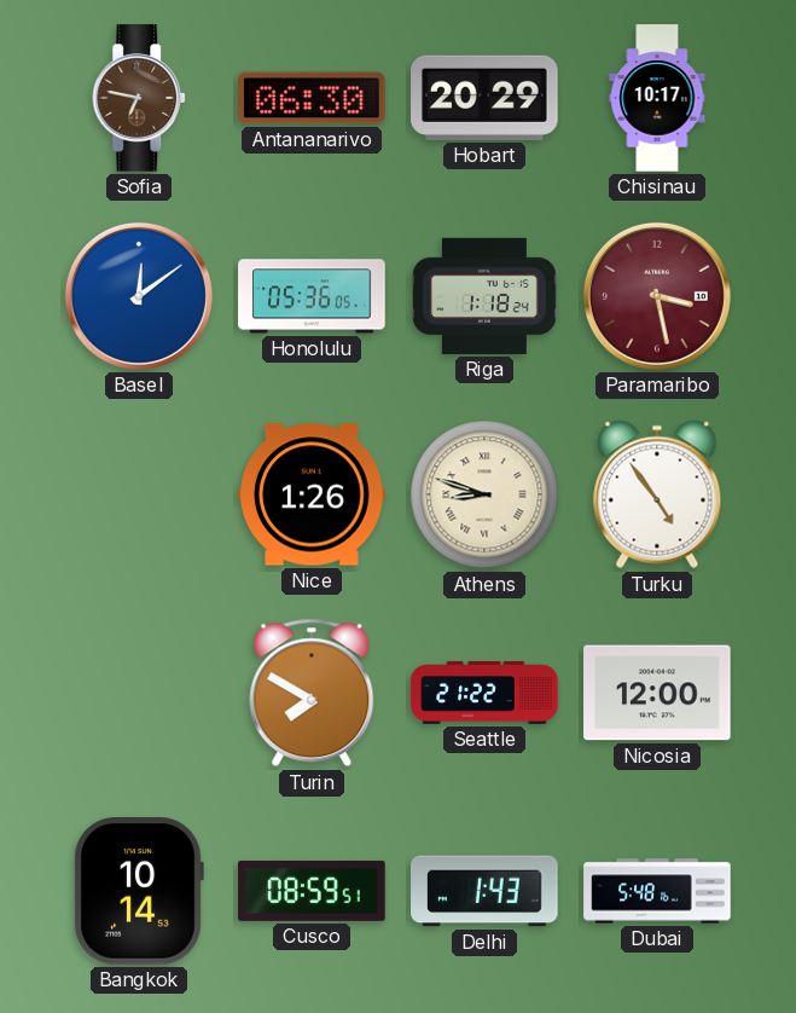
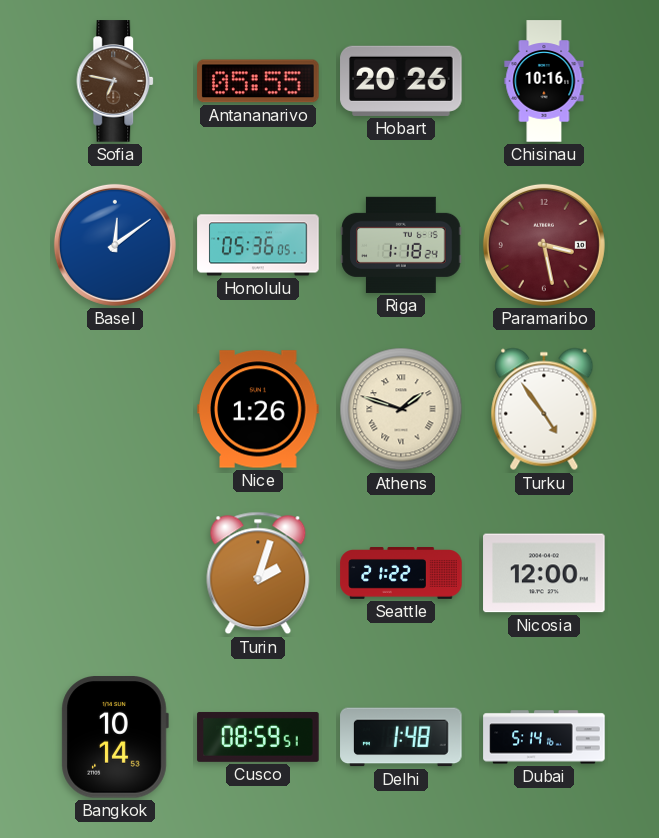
Antananarivo: 06:30 -> 05:55
Hobart: 20:29 -> 20:26
Chisinau: 10:17 -> 10:16
Athens: 8:48 -> 1:48
Turin: 7:50 -> 2:03
Delhi: 1:43 -> 1:48
Dubai: 5:48 -> 5:14
